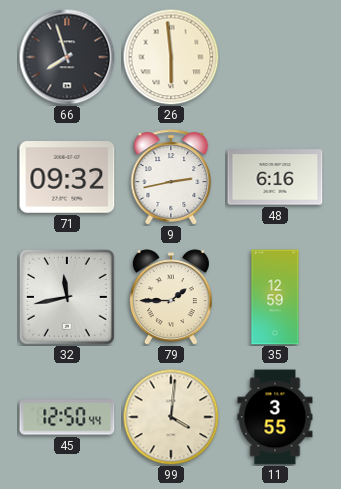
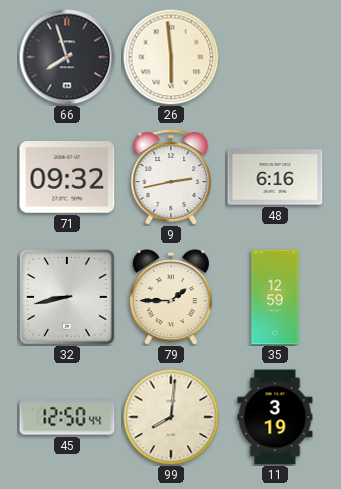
32: 11:43 -> 8:43
99: 4:01 -> 8:01
11: 3:55 -> 3:19
